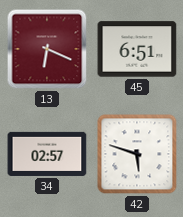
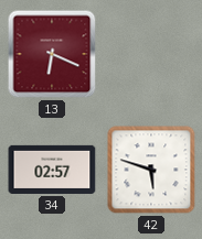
45: 6:51 -> none
